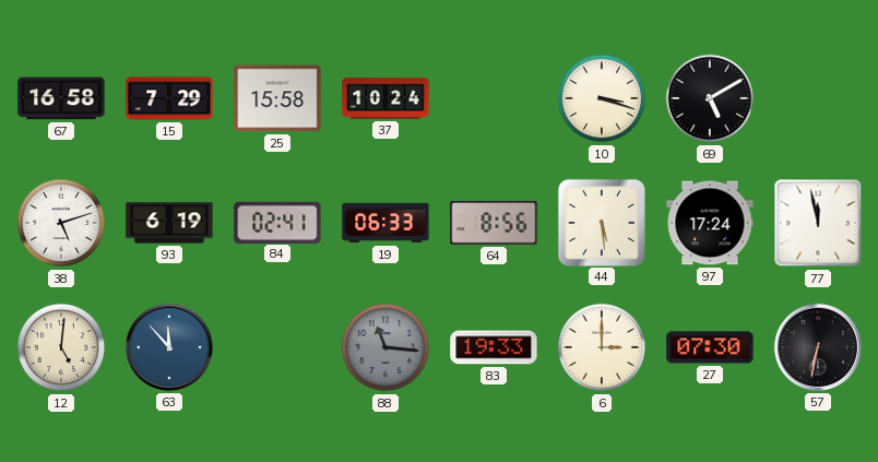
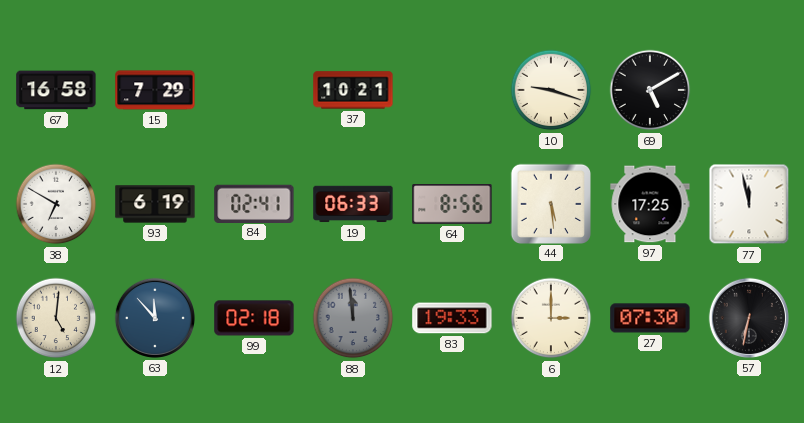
25: 15:58 -> none
37: 10:24 -> 10:21
10: 3:18 -> 9:18
38: 5:12 -> 6:50
97: 17:24 -> 17:25
99: none -> 02:18
88: 11:16 -> 11:59
